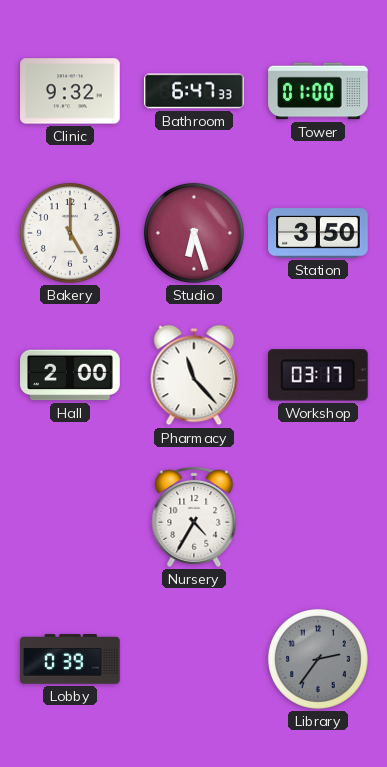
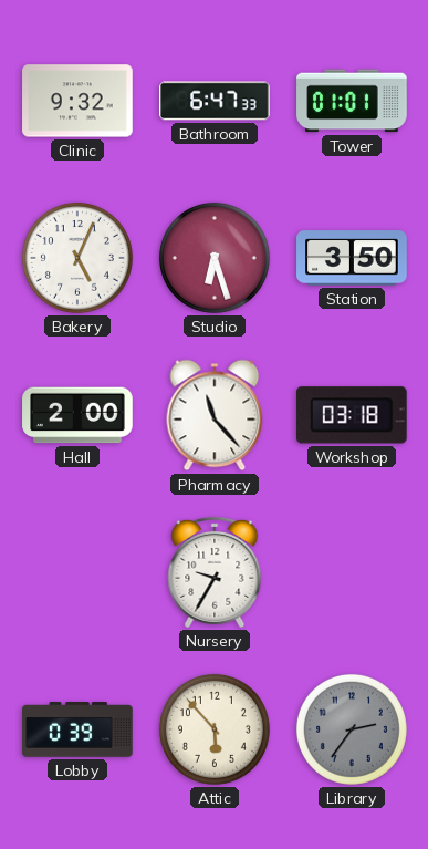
Tower: 01:00 -> 01:01
Bakery: 5:00 -> 5:04
Workshop: 03:17 -> 03:18
Nursery: 4:35 -> 9:35
Attic: none -> 5:53
